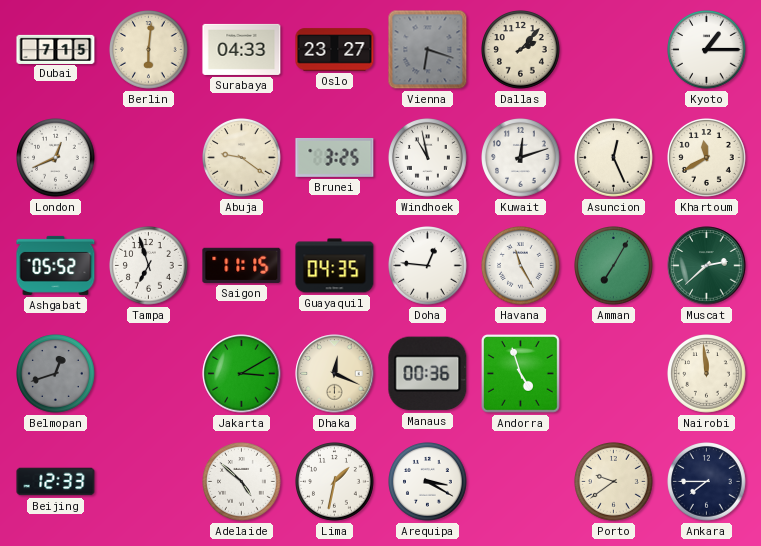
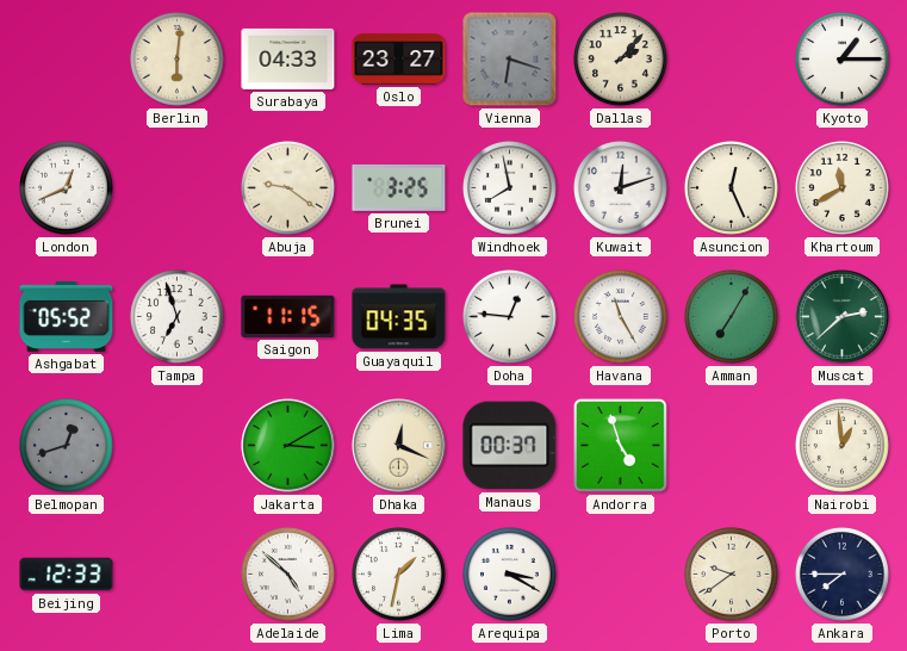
Dubai: 7:15 -> none
Windhoek: 10:58 -> 7:58
Manaus: 00:36 -> 00:37
Nairobi: 11:59 -> 12:59
